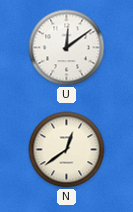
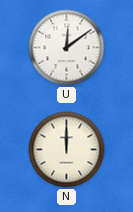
N: 12:39 -> 12:00
